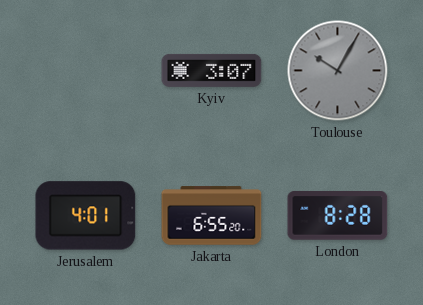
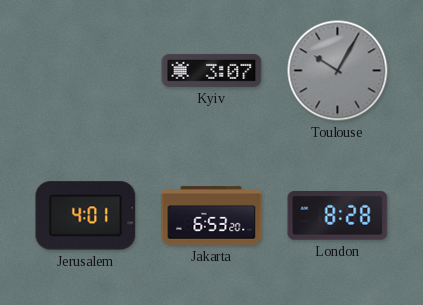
Jakarta: 6:55 -> 6:53
